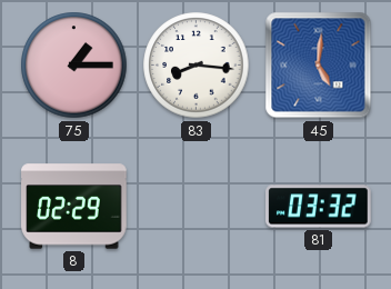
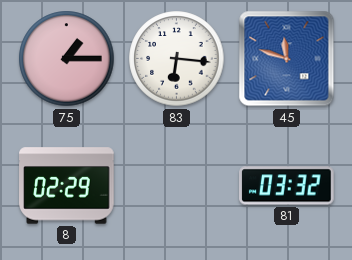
83: 8:16 -> 6:16
45: 5:01 -> 11:48
